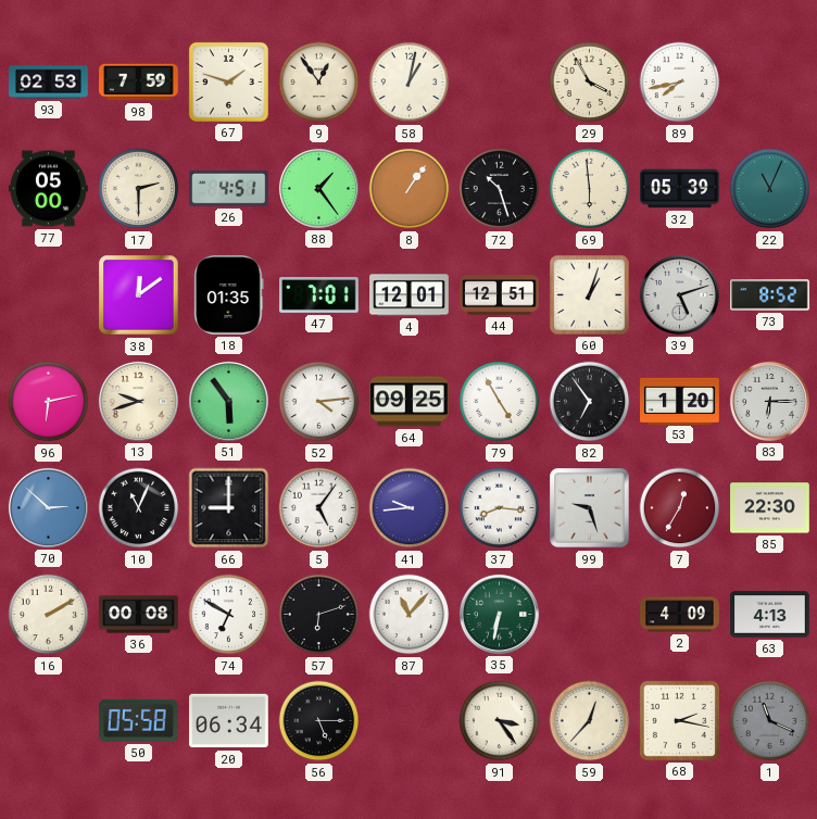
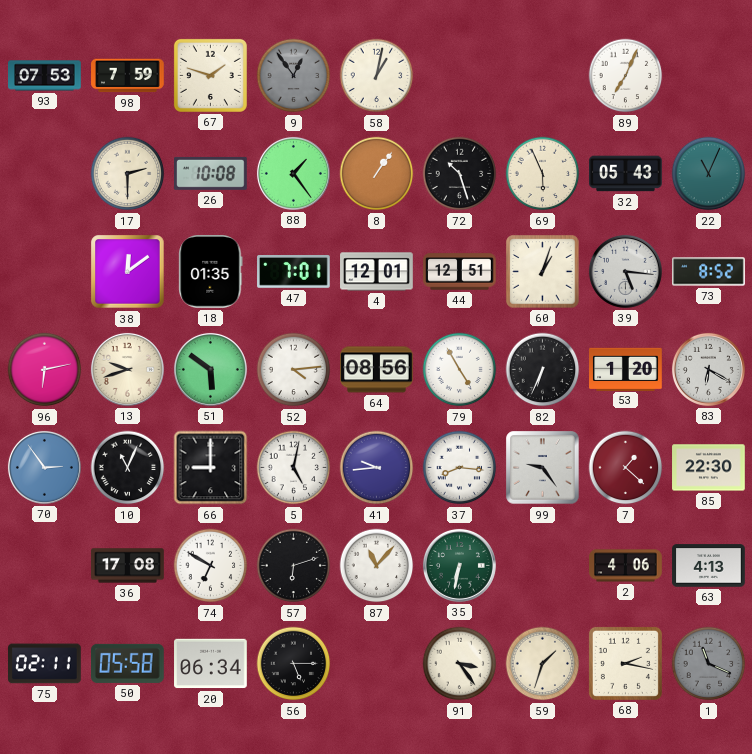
93: 02:53 -> 07:53
9 dial: cream -> grey
29: 3:55 -> none
89: 7:43 -> 7:04
77: 05:00 -> none
26: 4:51 -> 10:08
69: 5:59 -> 5:56
32: 05:39 -> 05:43
39: 5:12 -> 5:16
51: 5:54 -> 5:51
64: 09:25 -> 08:56
82: 6:54 -> 6:34
83: 6:15 -> 6:20
70: 2:52 -> 2:54
5: 5:06 -> 5:02
99: 9:27 -> 9:24
7: 12:35 -> 1:22
16: 2:10 -> none
36: 00:08 -> 17:08
2: 4:09 -> 4:06
75: none -> 02:11
59: 12:37 -> 1:33
